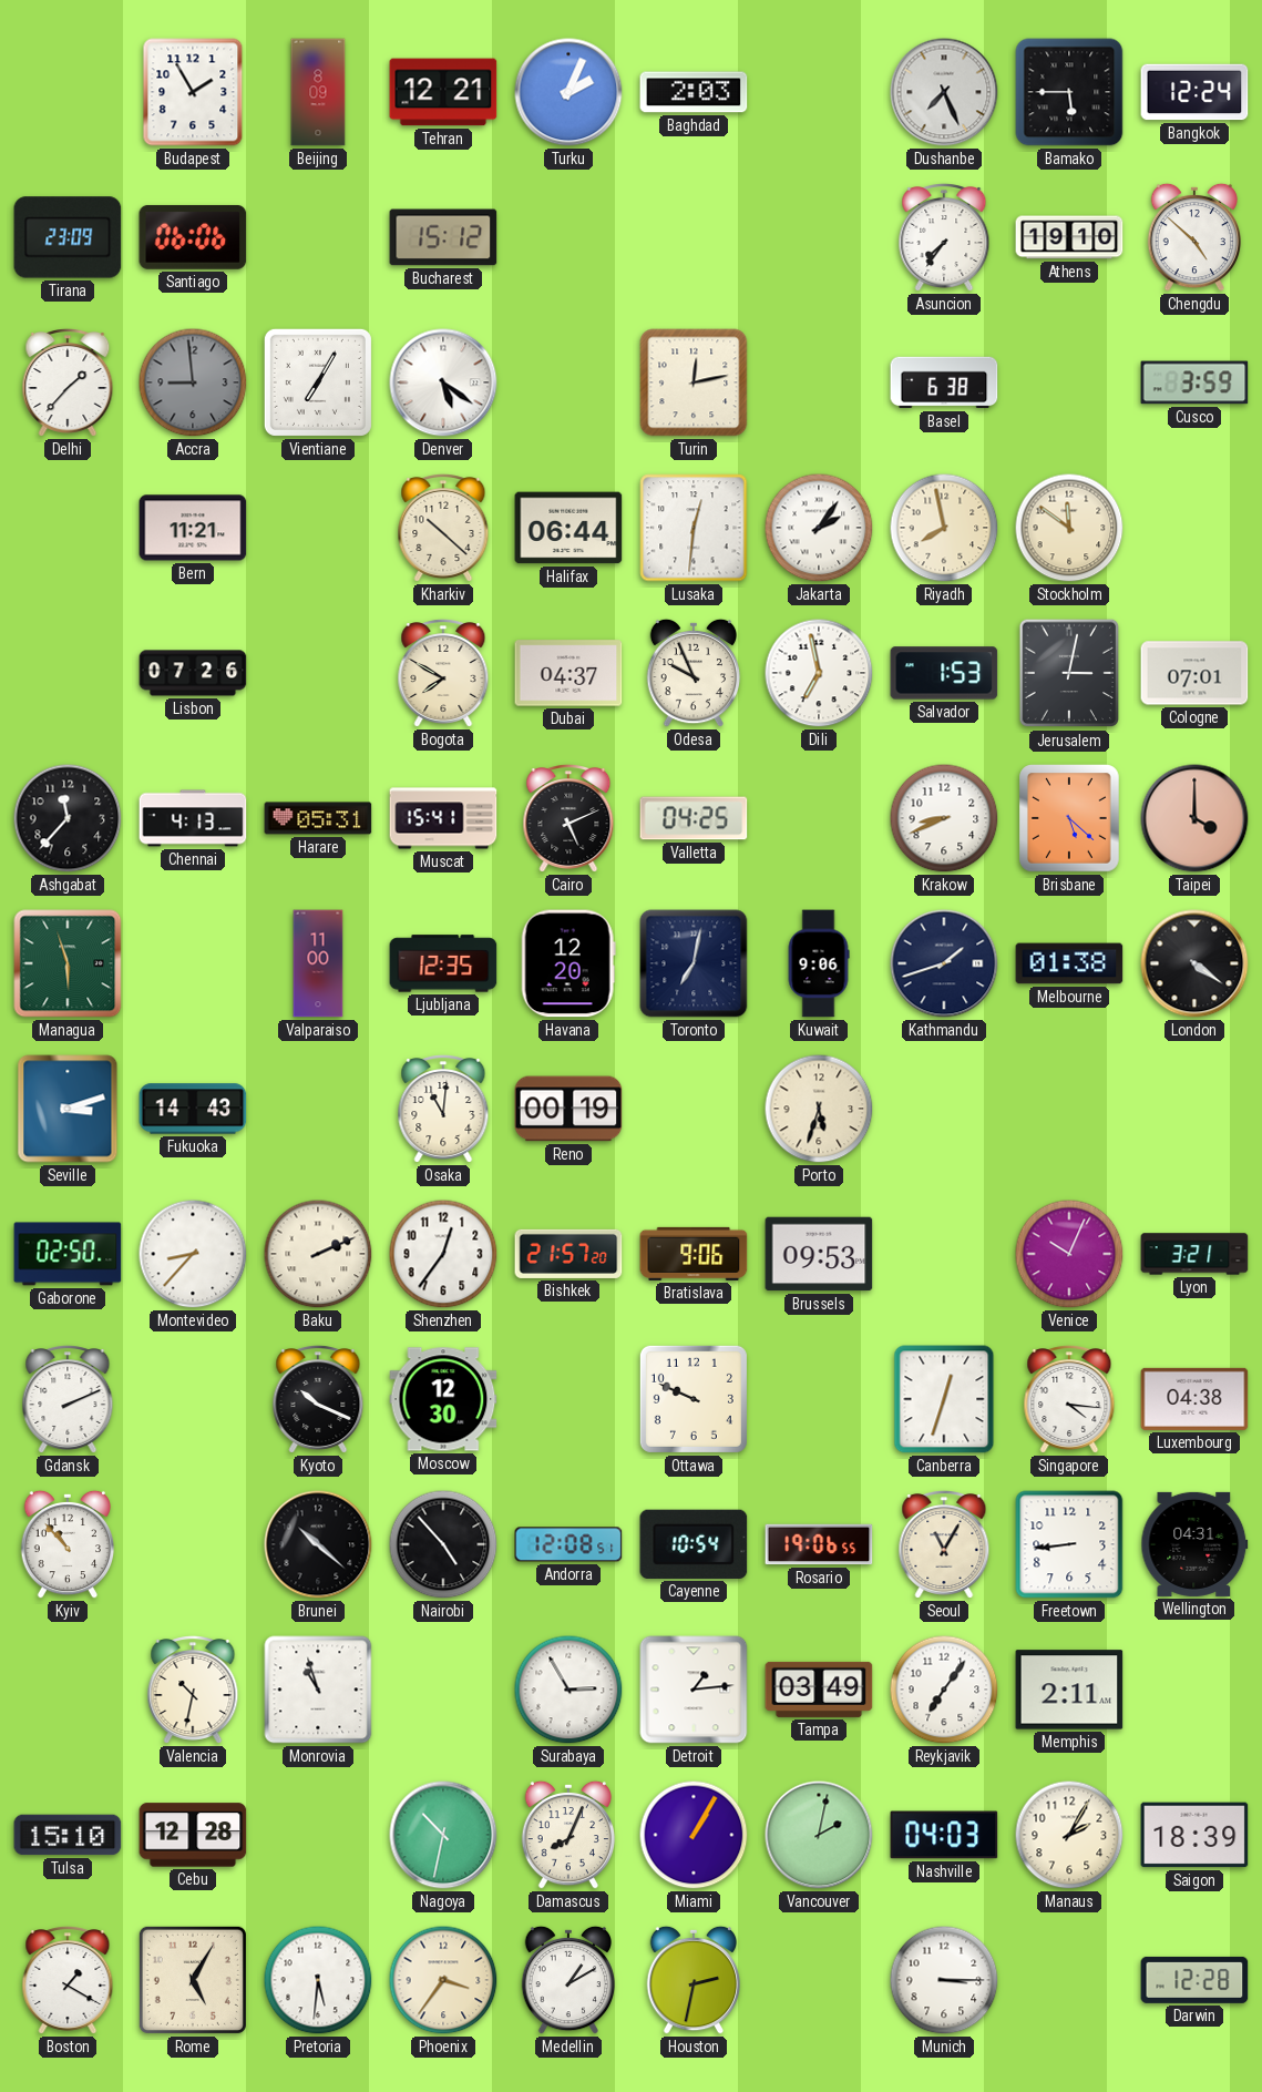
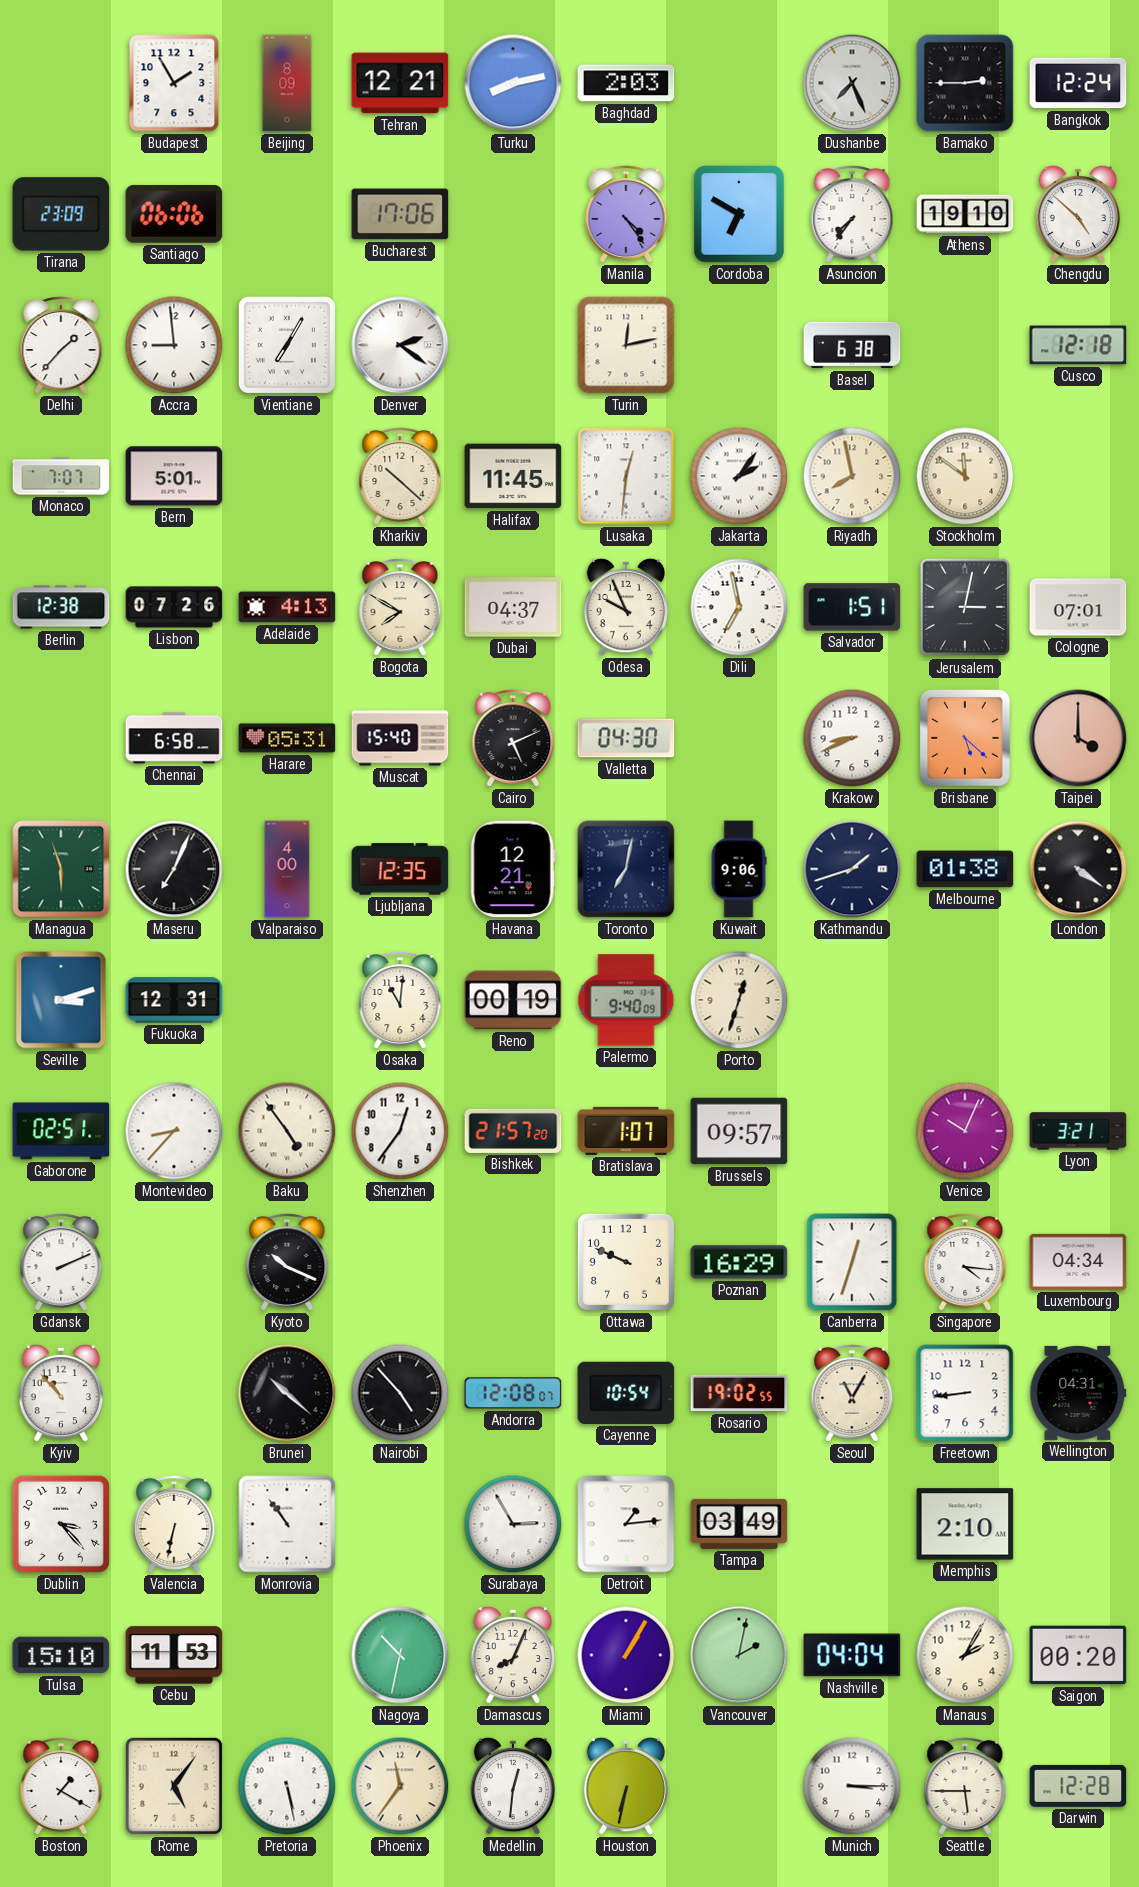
Turku: 2:04 -> 8:13
Bamako: 5:45 -> 2:45
Bucharest: 15:12 -> 17:06
Manila: none -> 4:24
Cordoba: none -> 6:50
Accra dial: grey -> white
Denver: 5:21 -> 2:21
Cusco: 3:59 -> 12:18
Monaco: none -> 7:07
Bern: 11:21 -> 5:01
Halifax: 06:44 -> 11:45
Berlin: none -> 12:38
Adelaide: none -> 4:13
Salvador: 1:53 -> 1:51
Ashgabat: 11:37 -> none
Chennai: 4:13 -> 6:58
Muscat: 15:41 -> 15:40
Valletta: 04:25 -> 04:30
Maseru: none -> 7:04
Valparaiso: 11:00 -> 4:00
Havana: 12:20 -> 12:21
Fukuoka: 14:43 -> 12:31
Palermo: none -> 9:40
Porto: 5:33 -> 12:33
Gaborone: 02:50 -> 02:51
Baku: 2:11 -> 4:54
Bratislava: 9:06 -> 1:07
Brussels: 09:53 -> 09:57
Moscow: 12:30 -> none
Poznan: none -> 16:29
Luxembourg: 04:38 -> 04:34
Andorra: 12:08:51 -> 12:08:07
Rosario: 19:06 -> 19:02
Dublin: none -> 3:23
Valencia: 10:32 -> 6:32
Monrovia: 10:57 -> 10:54
Reykjavik: 7:06 -> none
Memphis: 2:11 -> 2:10
Cebu: 12:28 -> 11:53
Nashville: 04:03 -> 04:04
Saigon: 18:39 -> 00:20
Rome: 5:05 -> 5:06
Pretoria: 5:31 -> 5:28
Phoenix: 3:36 -> 11:36
Medellin: 1:10 -> 12:31
Houston: 2:32 -> 6:32
Seattle: none -> 5:45
